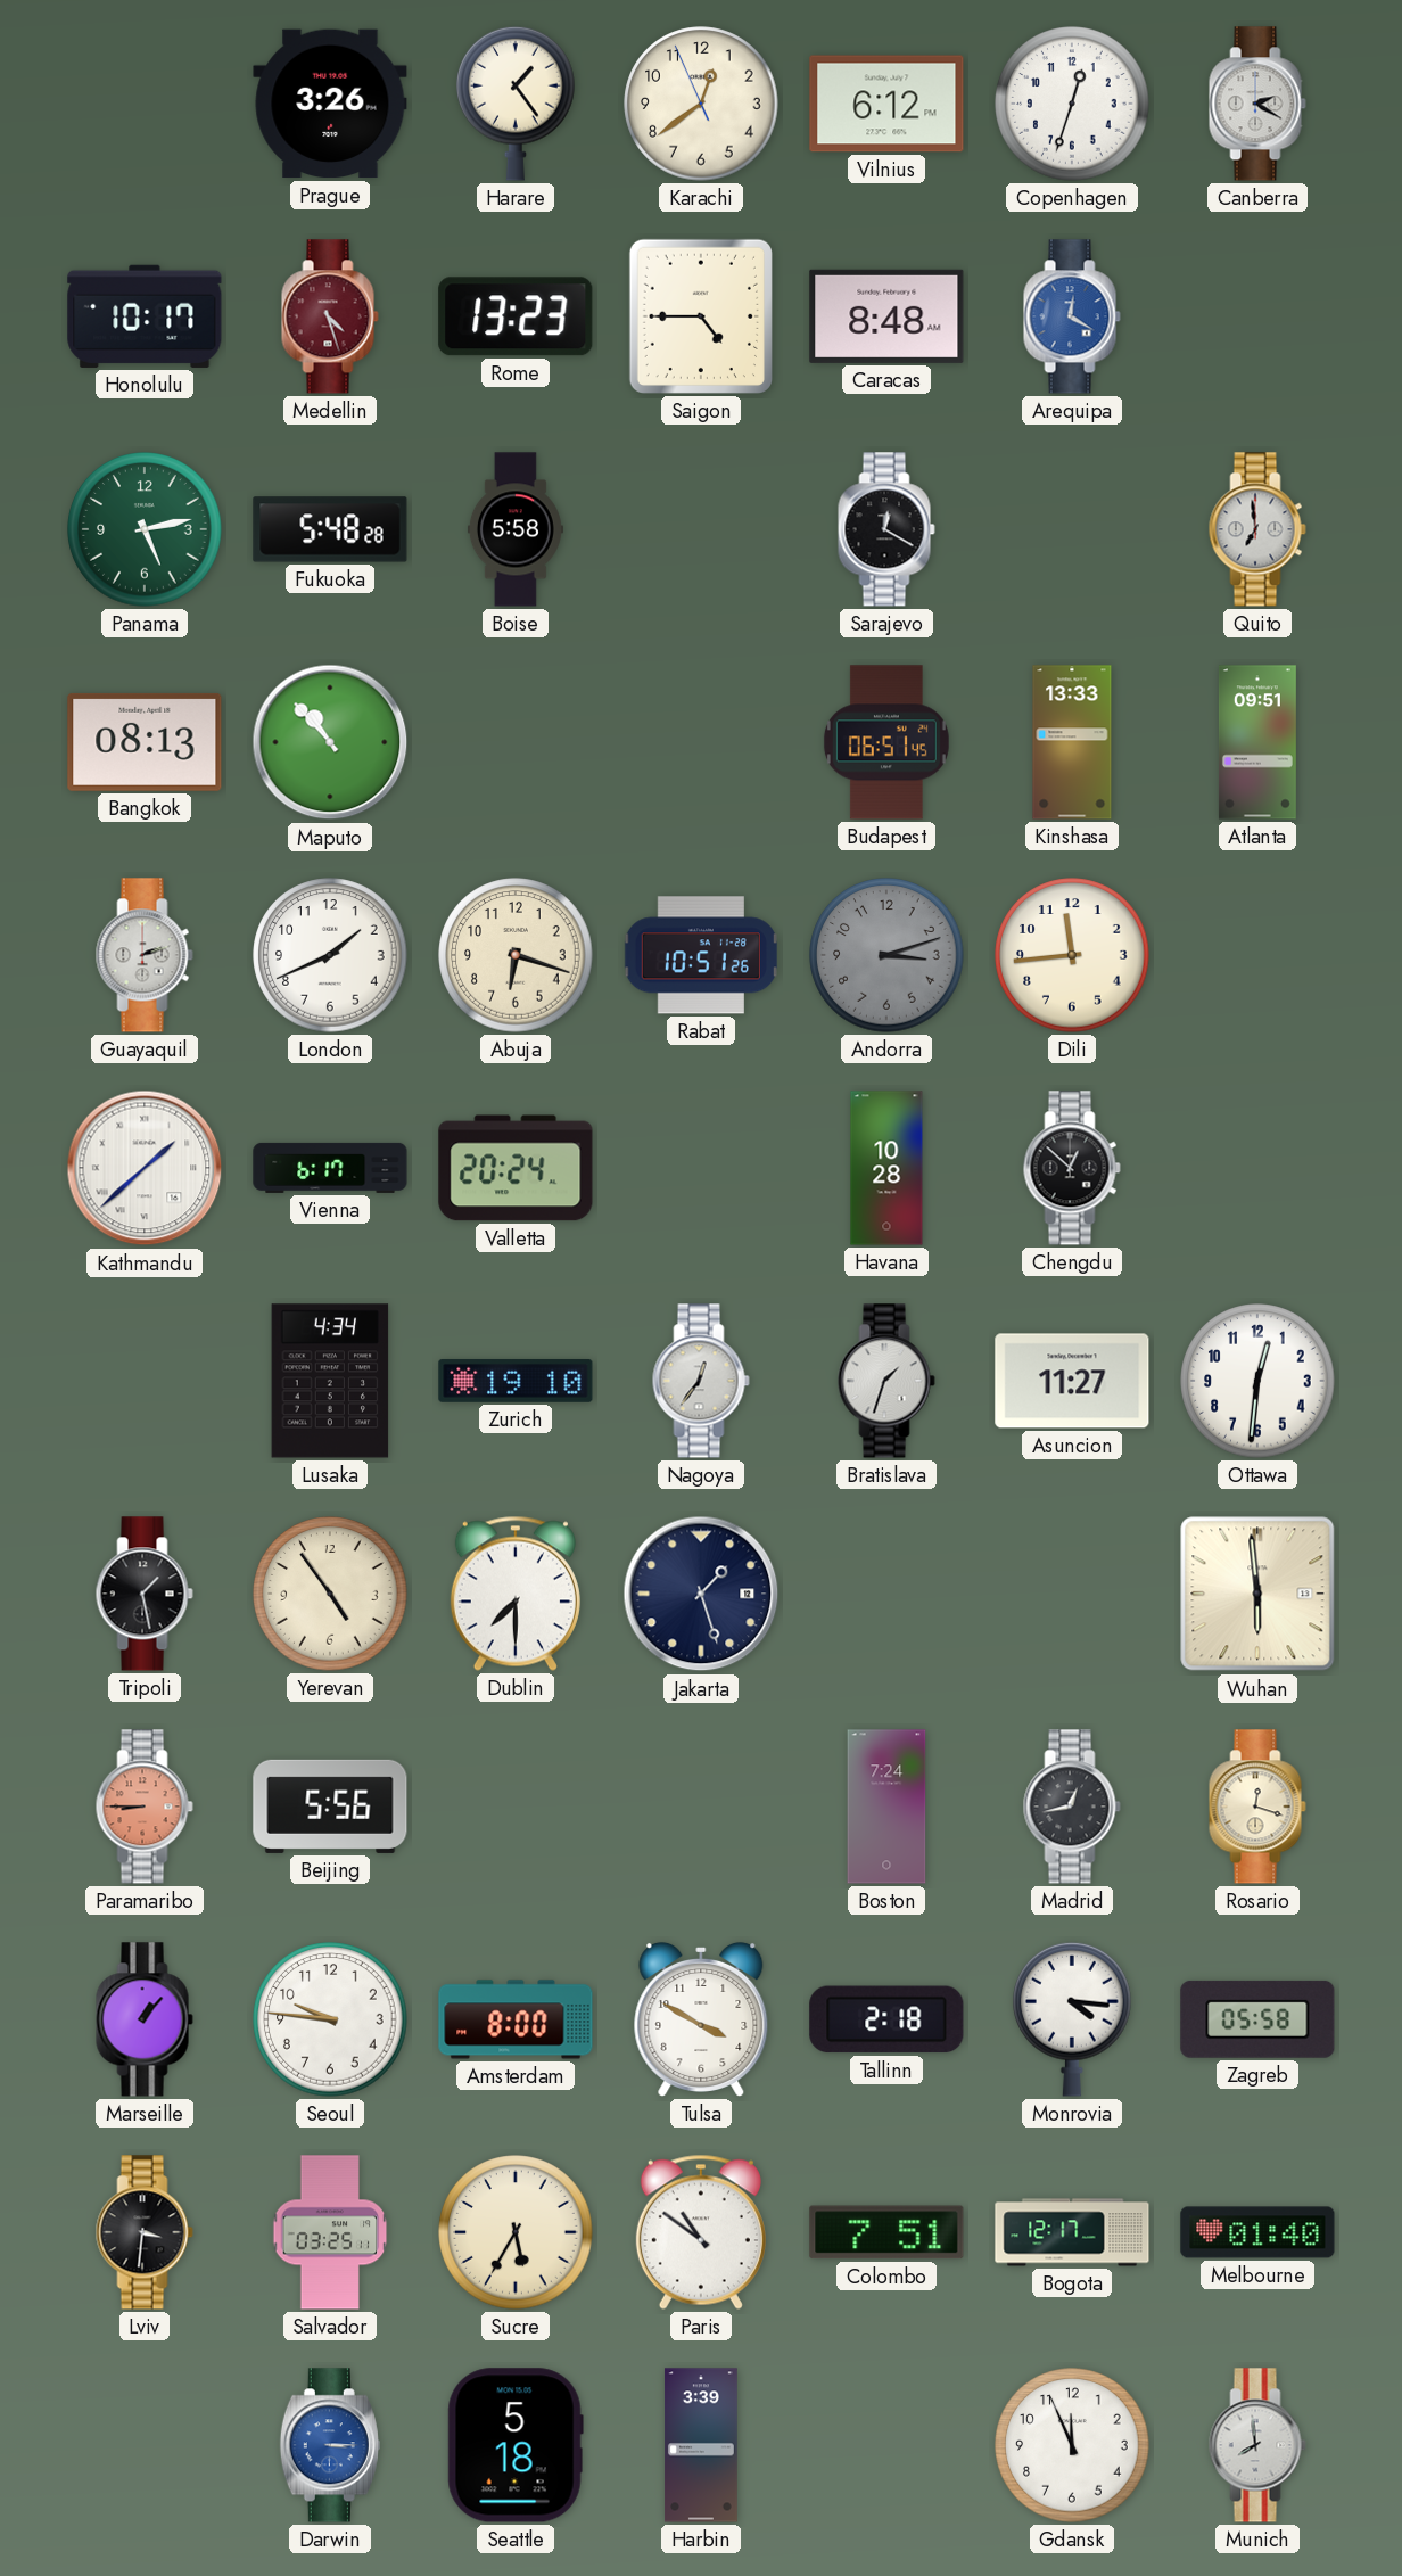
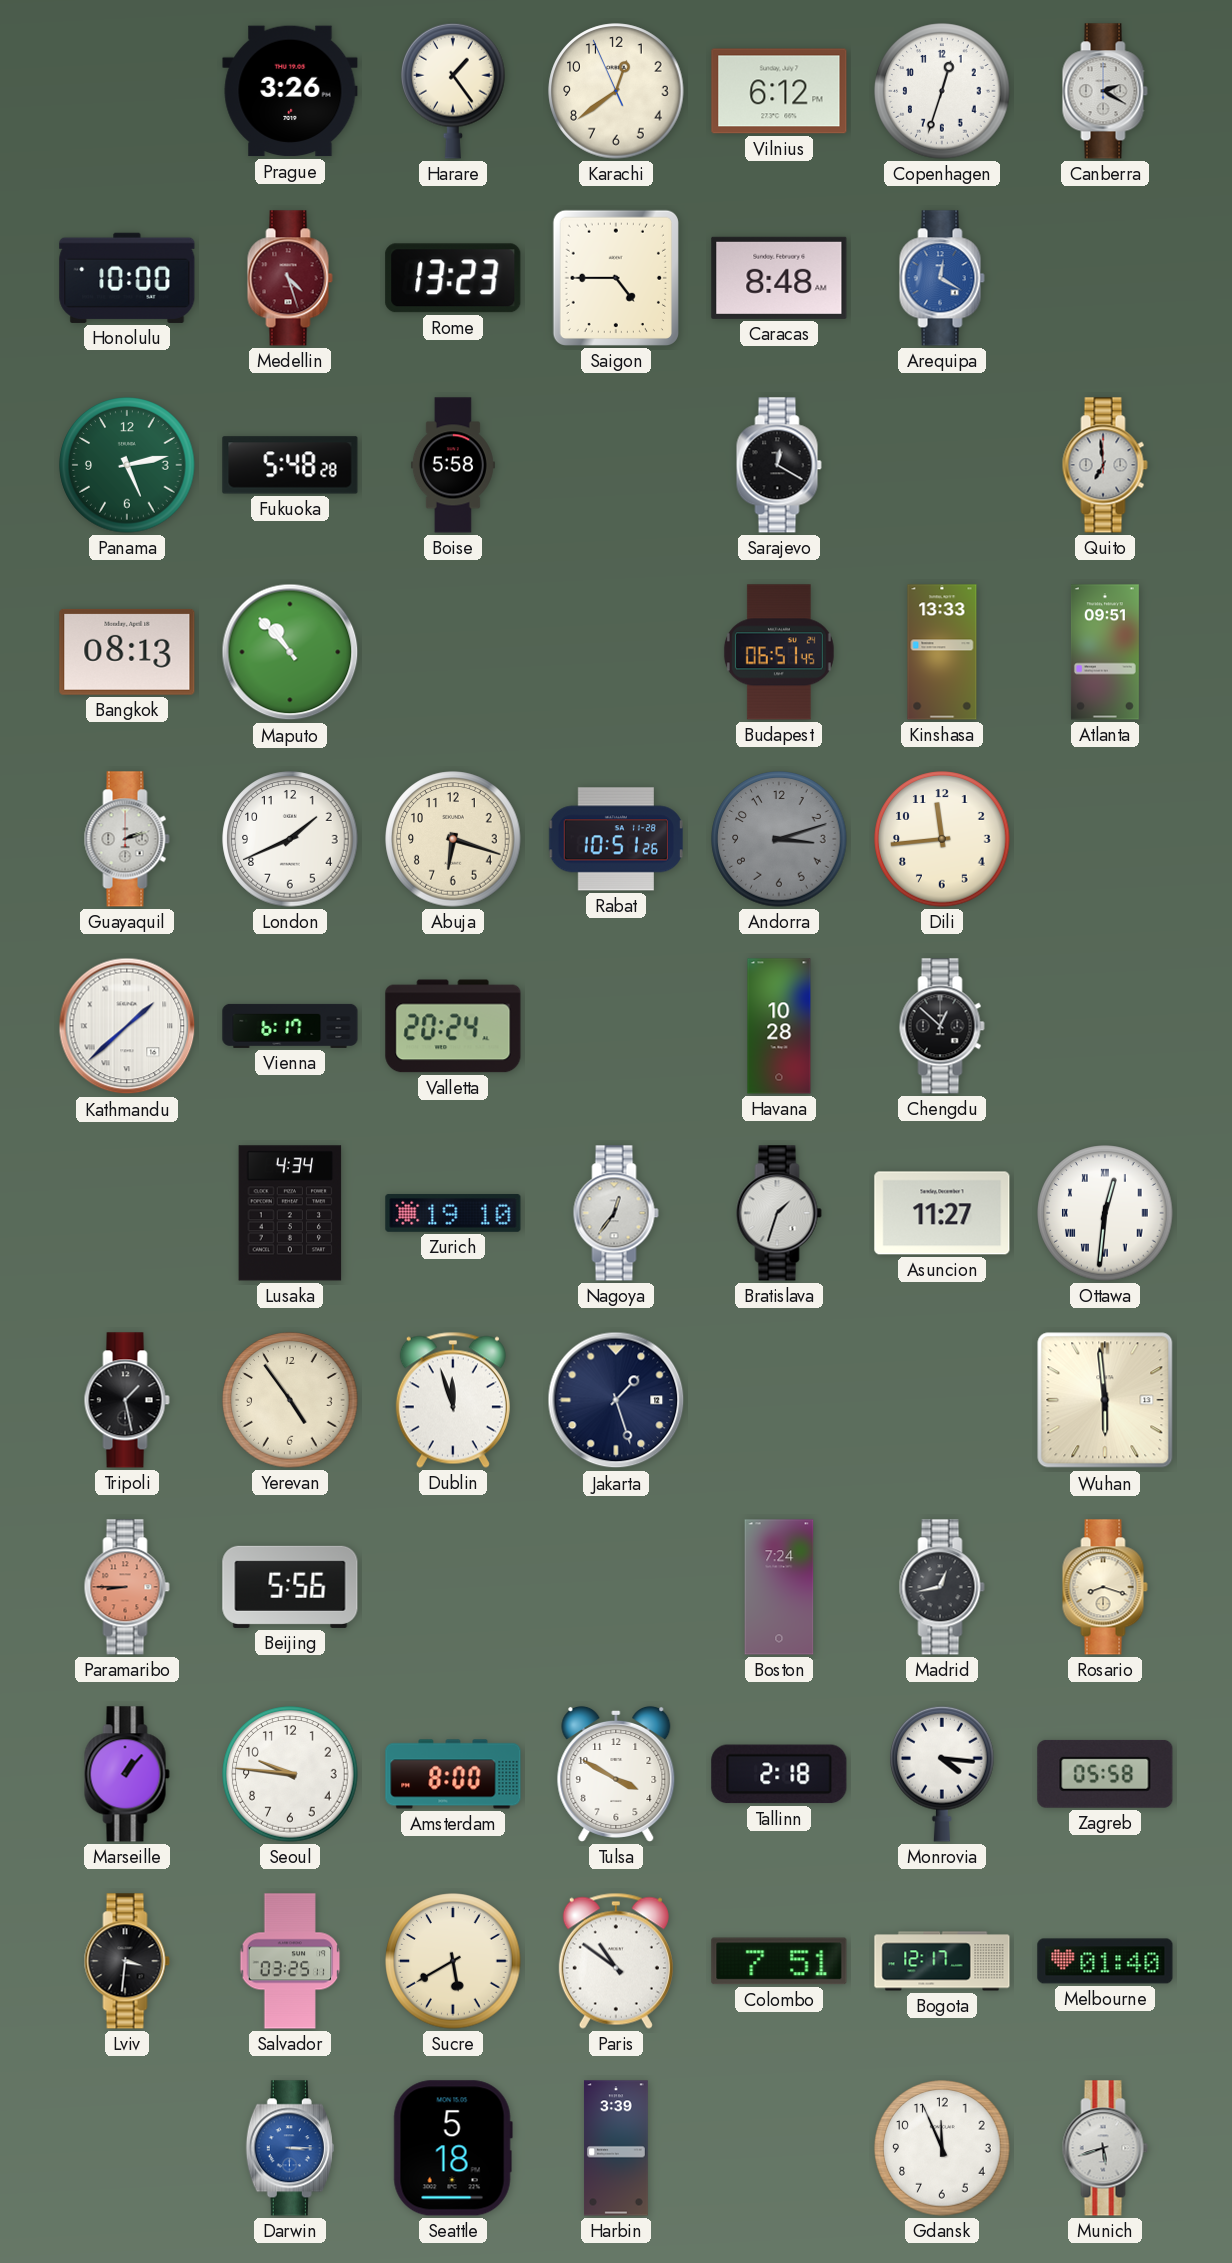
Honolulu: 10:17 -> 10:00
Ottawa numerals: Arabic -> Roman
Dublin: 7:30 -> 11:57
Rosario: 12:18 -> 8:18
Sucre: 5:35 -> 5:40
Munich: 7:59 -> 5:42
